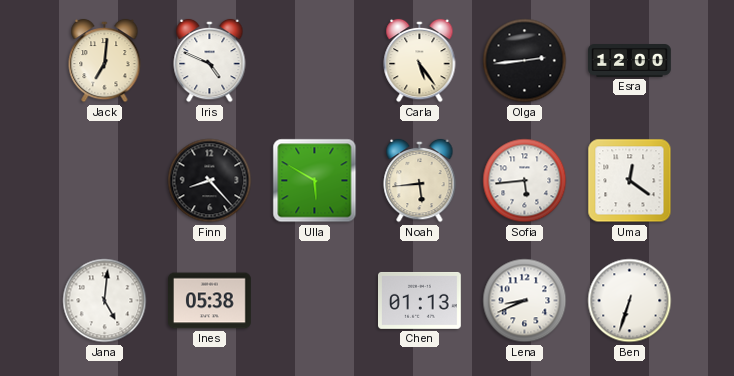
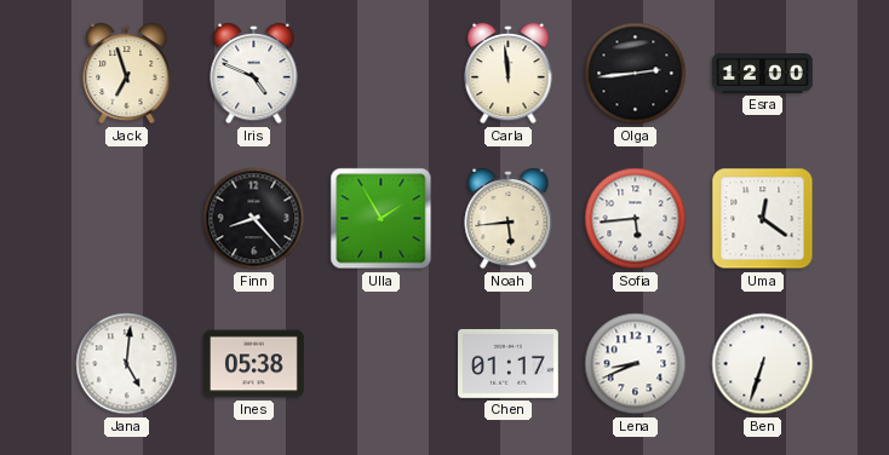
Jack: 7:01 -> 6:57
Carla: 5:24 -> 11:59
Ulla: 5:50 -> 1:55
Chen: 01:13 -> 01:17
